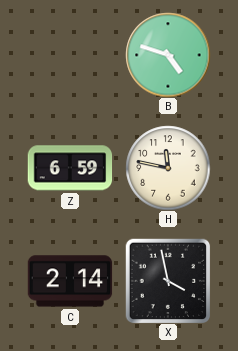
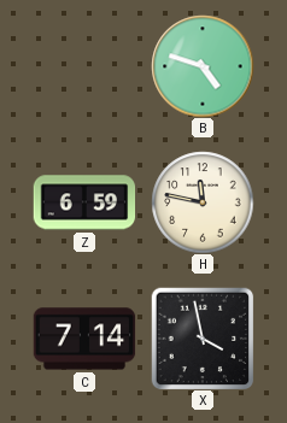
C: 2:14 -> 7:14
